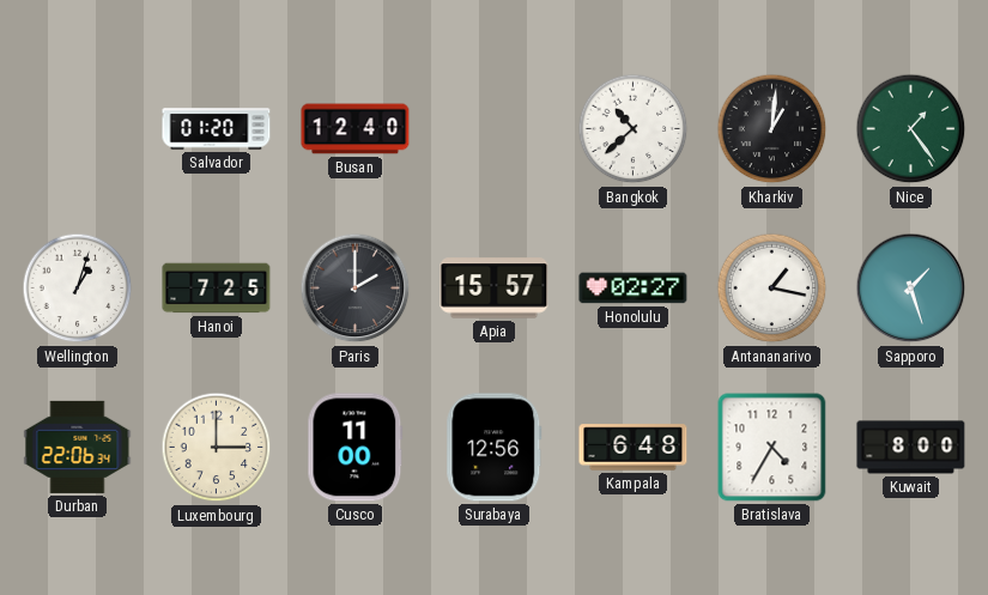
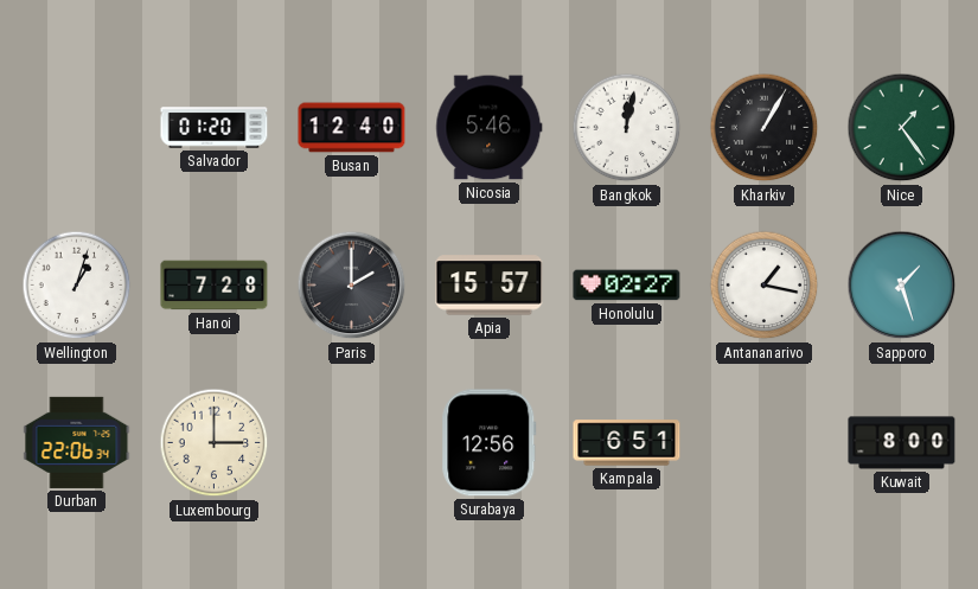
Nicosia: none -> 5:46
Bangkok: 10:38 -> 12:02
Kharkiv: 1:01 -> 1:05
Hanoi: 7:25 -> 7:28
Cusco: 11:00 -> none
Kampala: 6:48 -> 6:51
Bratislava: 4:35 -> none
